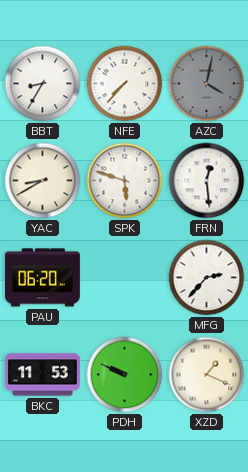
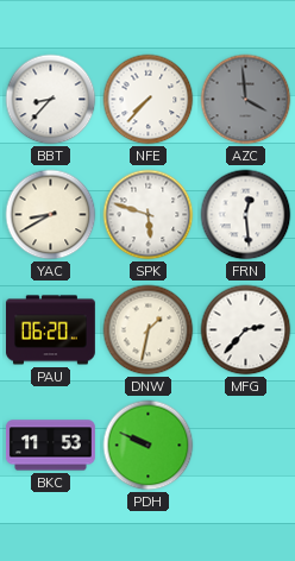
BBT: 8:35 -> 8:37
AZC: 4:02 -> 3:59
DNW: none -> 1:32
XZD: 1:19 -> none
